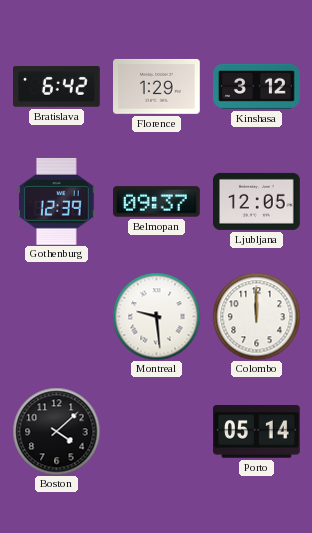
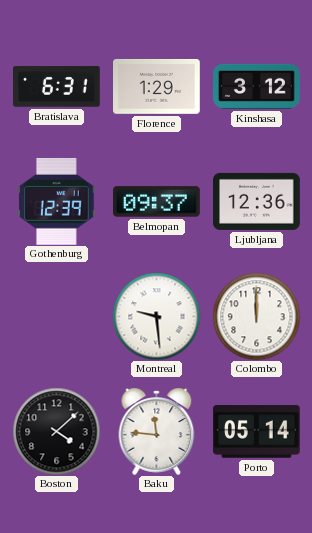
Bratislava: 6:42 -> 6:31
Ljubljana: 12:05 -> 12:36
Baku: none -> 11:46
